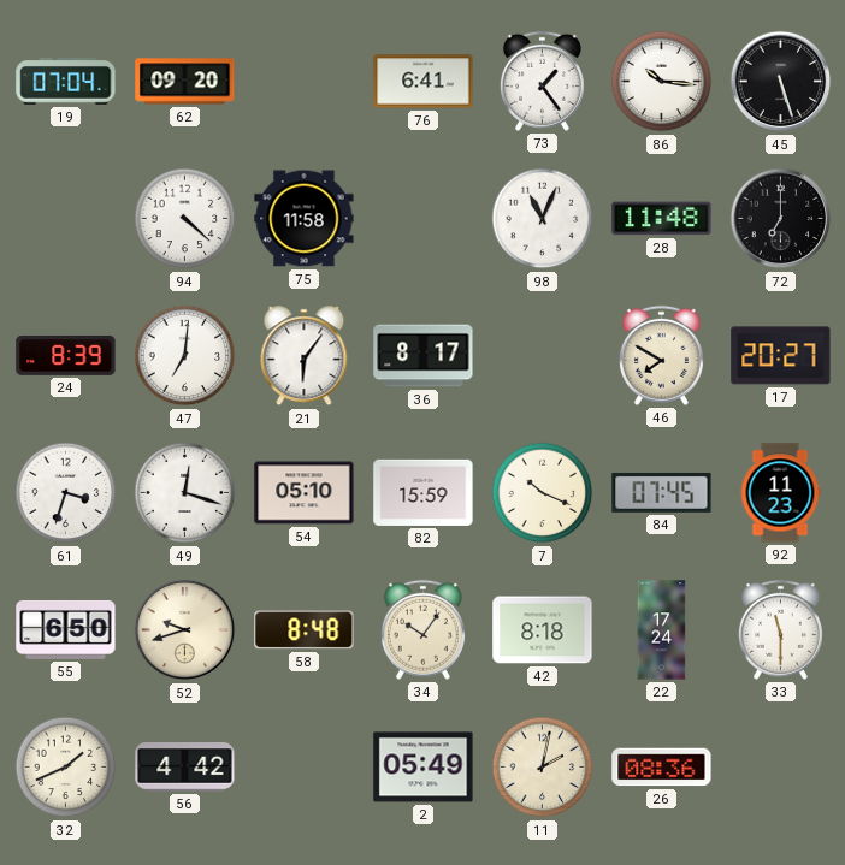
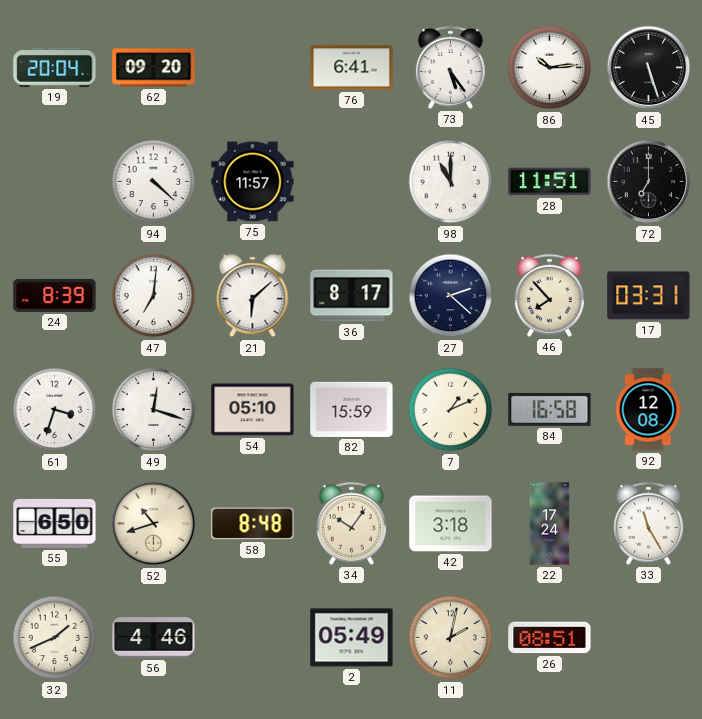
19: 07:04 -> 20:04
73: 1:24 -> 5:24
86: 10:16 -> 10:14
75: 11:58 -> 11:57
98: 11:04 -> 11:00
28: 11:48 -> 11:51
21: 6:06 -> 6:08
27: none -> 2:22
46: 7:50 -> 7:53
17: 20:27 -> 03:31
7: 10:19 -> 1:11
84: 07:45 -> 16:58
92: 11:23 -> 12:08
52: 9:42 -> 10:42
42: 8:18 -> 3:18
33: 11:30 -> 11:25
56: 4:42 -> 4:46
26: 08:36 -> 08:51
